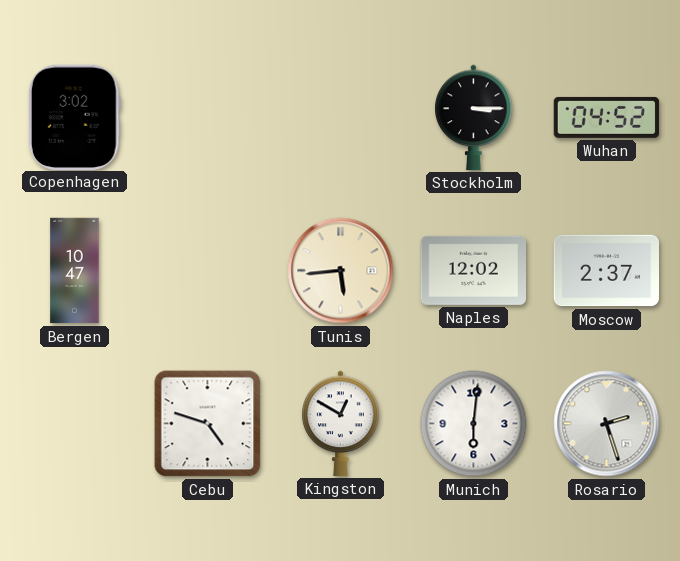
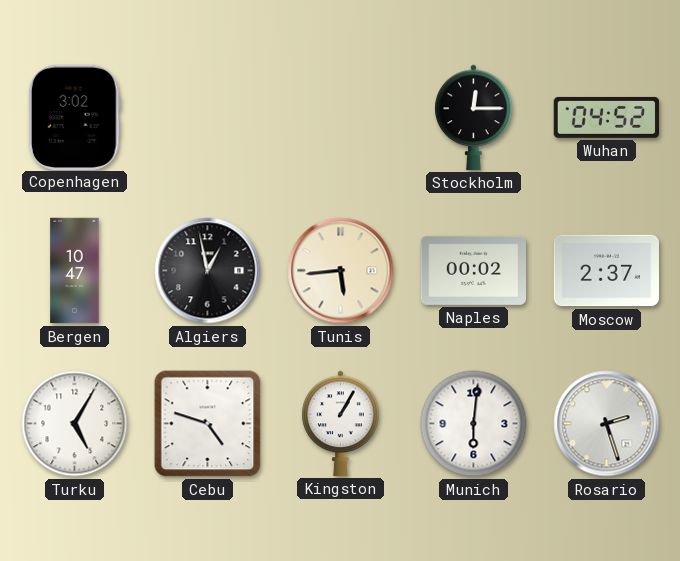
Stockholm: 3:15 -> 12:15
Algiers: none -> 12:58
Naples: 12:02 -> 00:02
Turku: none -> 5:05
Kingston: 12:50 -> 1:05
